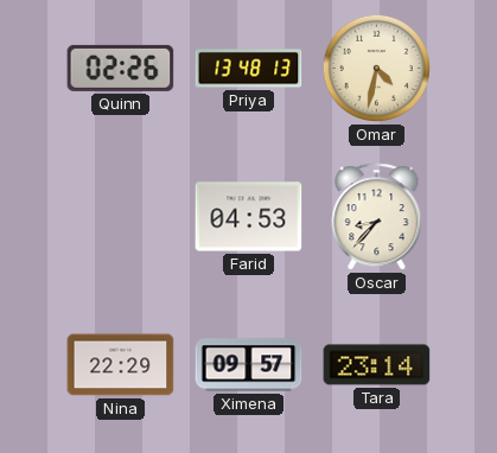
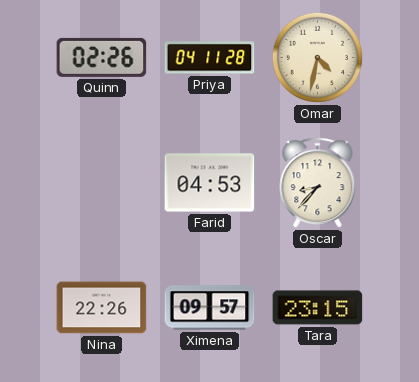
Priya: 13:48 -> 04:11
Nina: 22:29 -> 22:26
Tara: 23:14 -> 23:15
